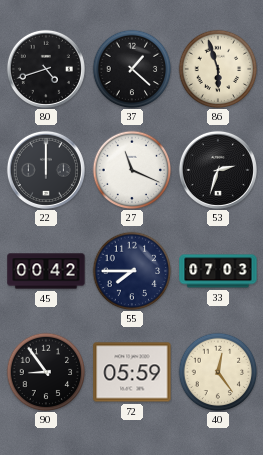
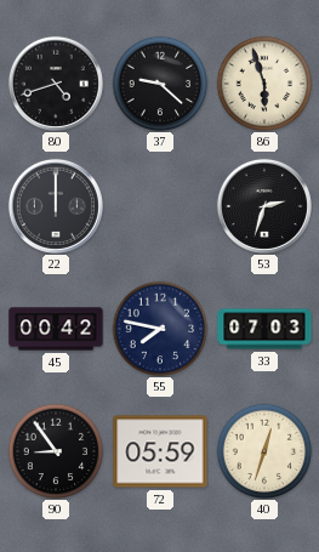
37: 1:22 -> 9:22
27: 11:19 -> none
55: 7:45 -> 7:47
40: 12:24 -> 12:33
